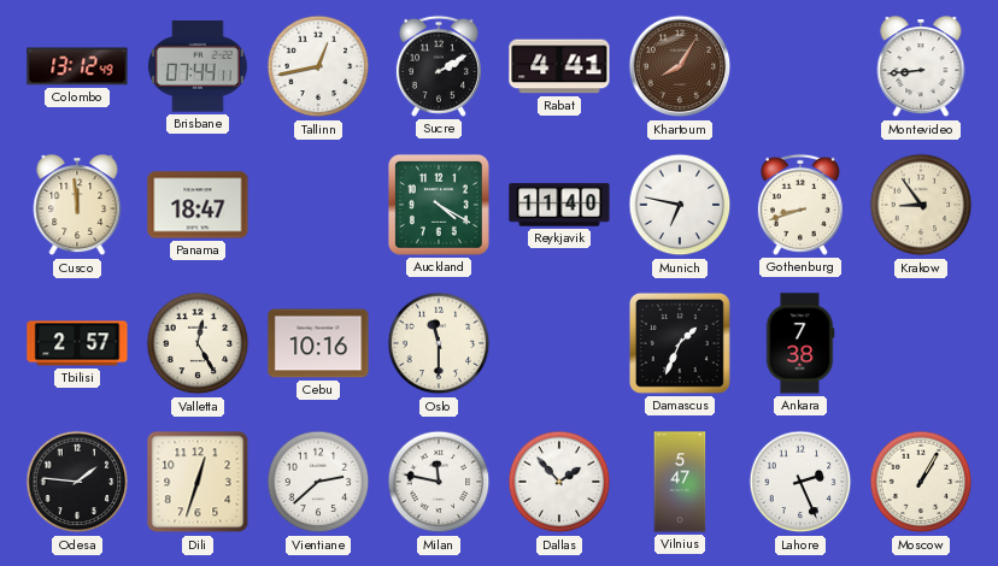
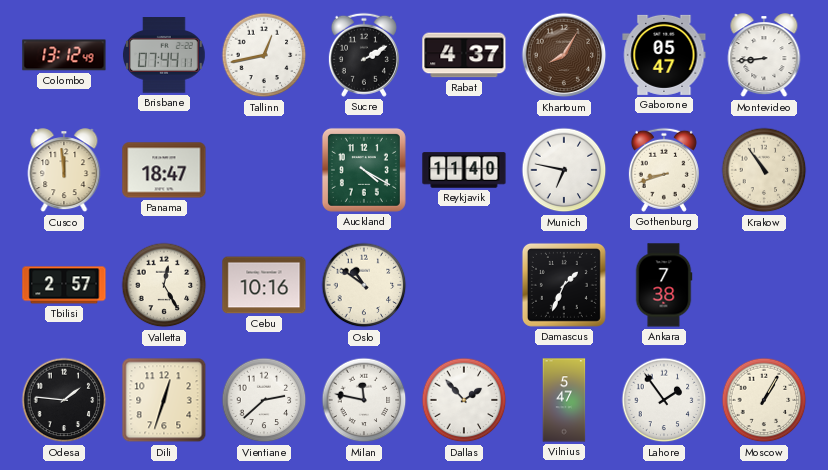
Rabat: 4:41 -> 4:37
Gaborone: none -> 05:47
Krakow: 8:54 -> 10:54
Oslo: 11:30 -> 10:51
Lahore: 2:26 -> 1:54
